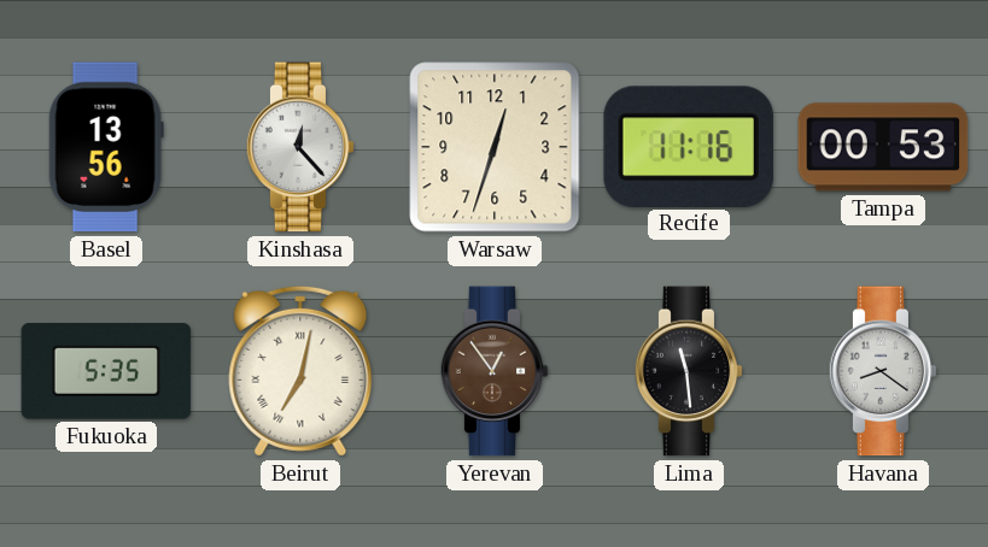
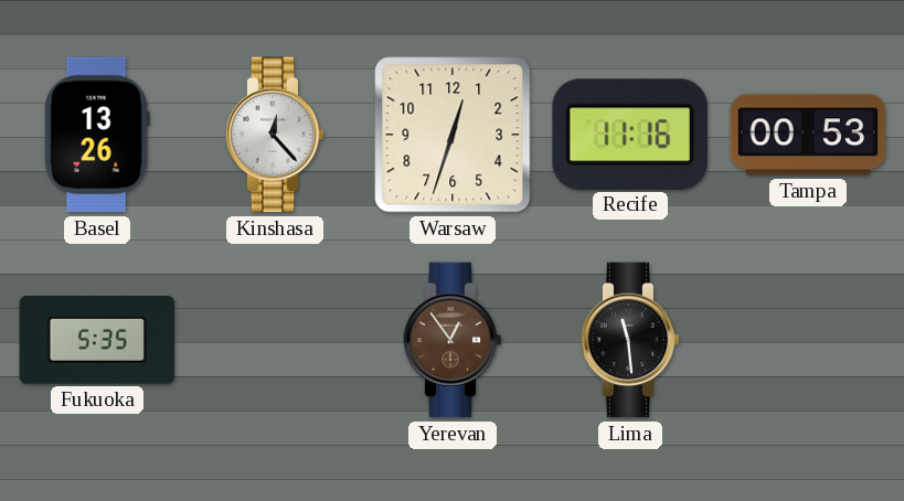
Basel: 13:56 -> 13:26
Beirut: 7:02 -> none
Havana: 8:21 -> none
